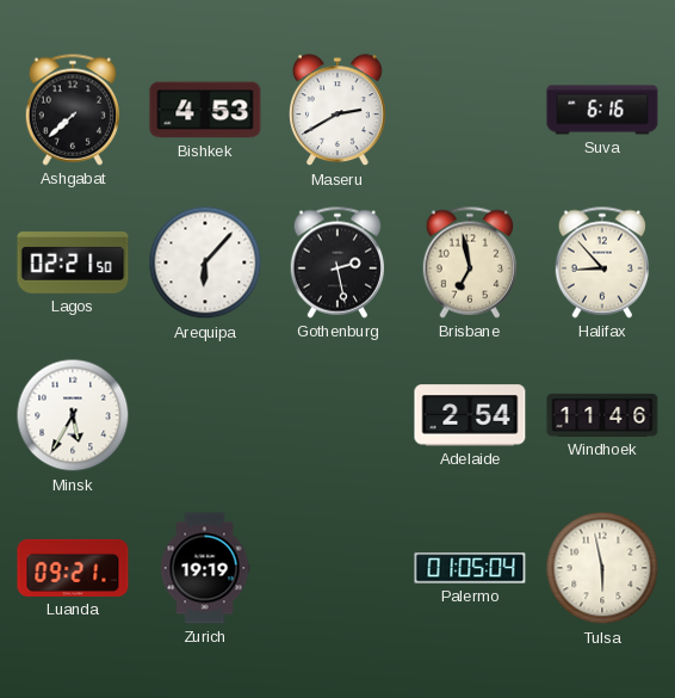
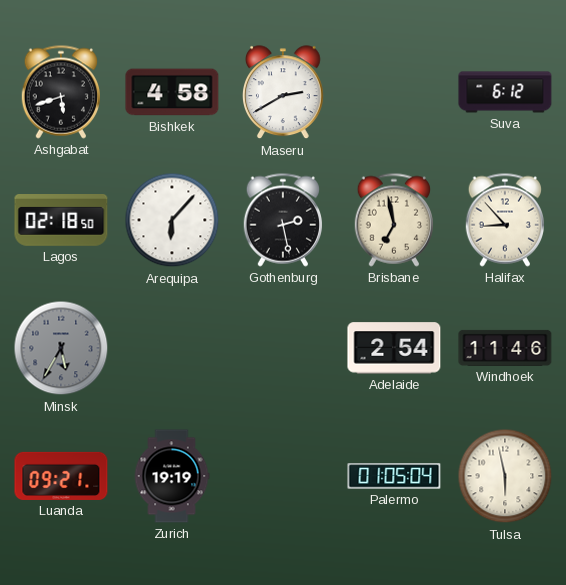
Ashgabat: 7:38 -> 5:42
Bishkek: 4:53 -> 4:58
Suva: 6:16 -> 6:12
Lagos: 02:21 -> 02:18
Minsk dial: white -> grey
